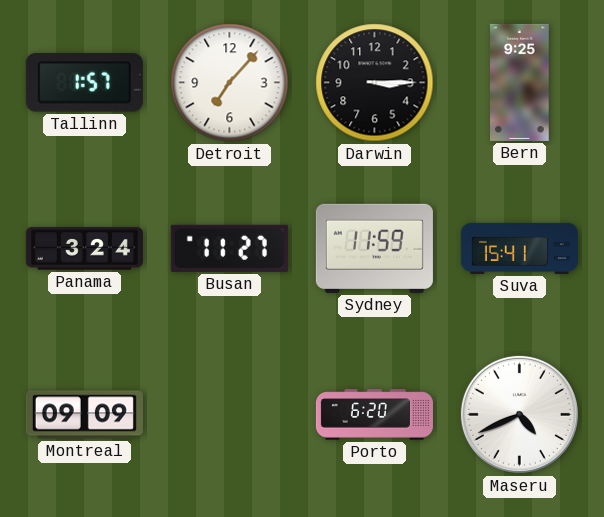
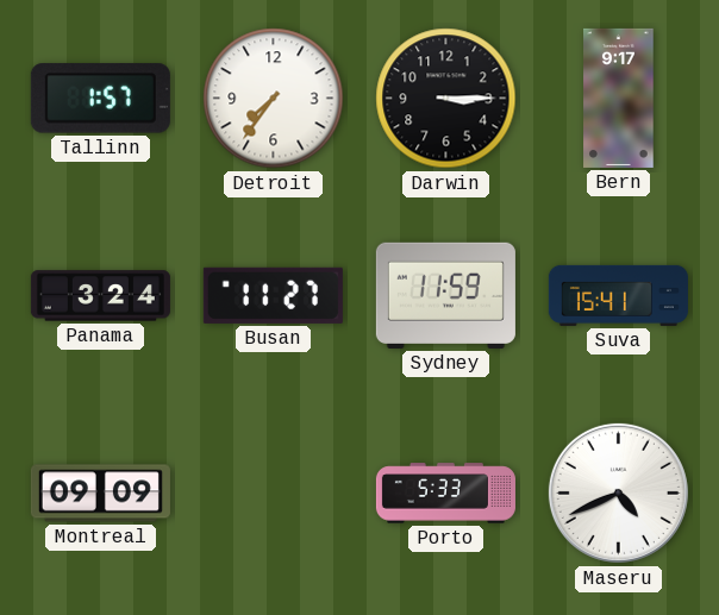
Detroit: 7:07 -> 7:36
Bern: 9:25 -> 9:17
Porto: 6:20 -> 5:33
